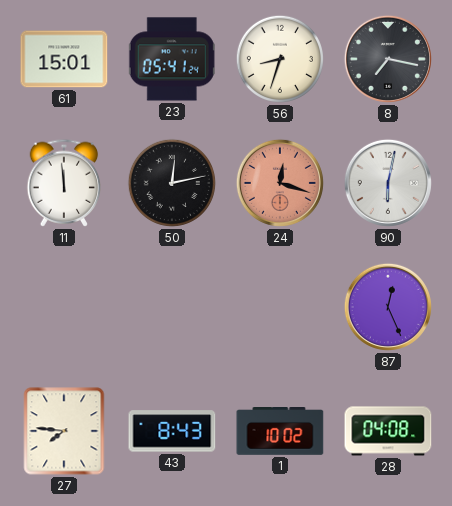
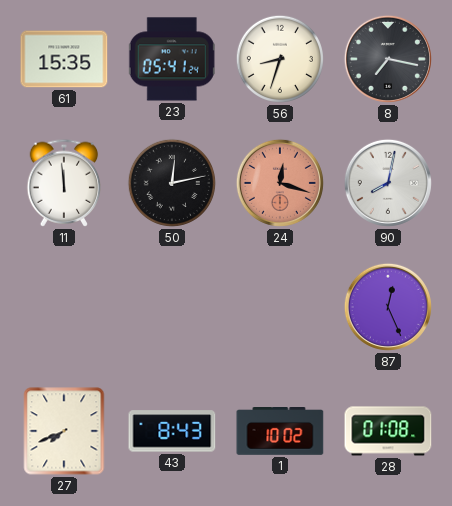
61: 15:01 -> 15:35
90: 6:02 -> 8:02
27: 7:46 -> 7:41
28: 04:08 -> 01:08
